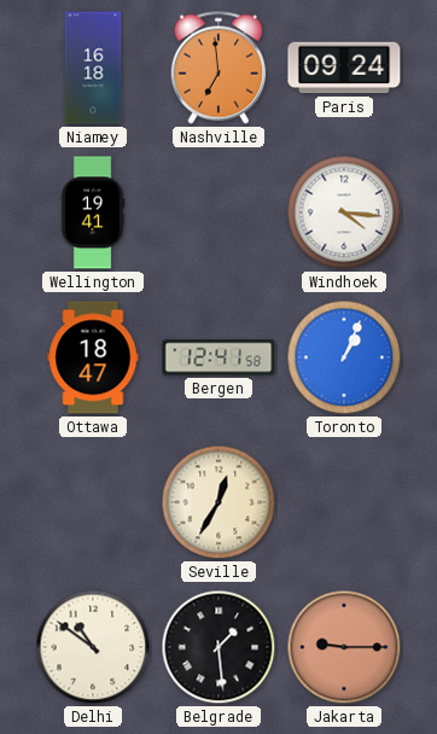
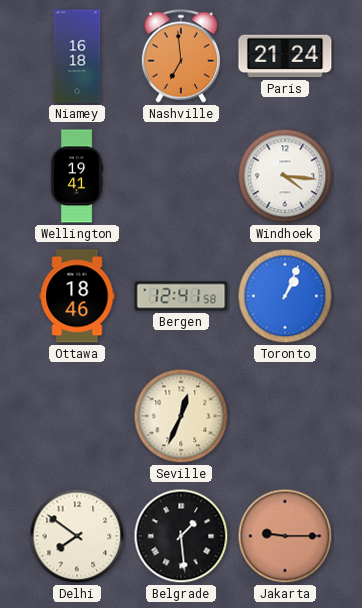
Paris: 09:24 -> 21:24
Ottawa: 18:47 -> 18:46
Seville: 12:35 -> 12:34
Delhi: 10:51 -> 7:51
